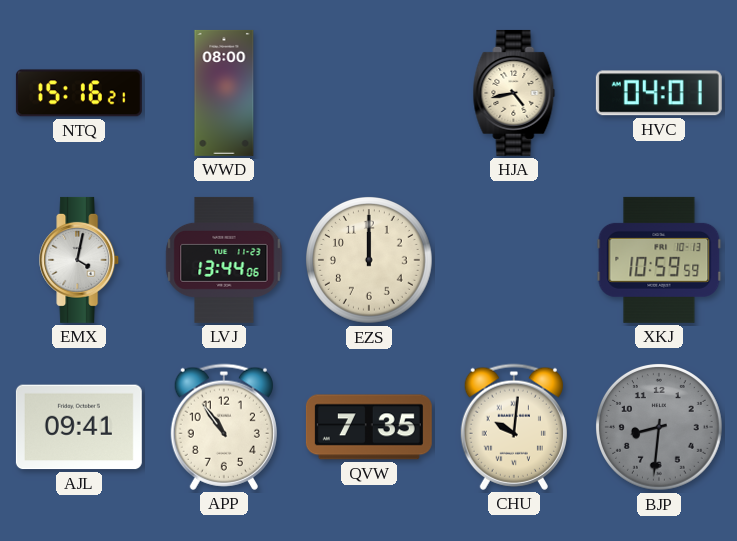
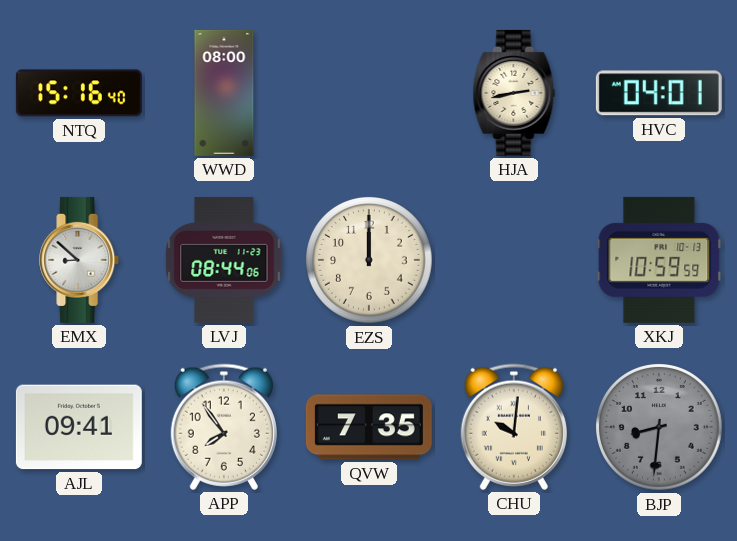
NTQ: 15:16:21 -> 15:16:40
HJA: 4:43 -> 2:43
EMX: 4:02 -> 8:52
LVJ: 13:44 -> 08:44
APP: 10:54 -> 7:54
